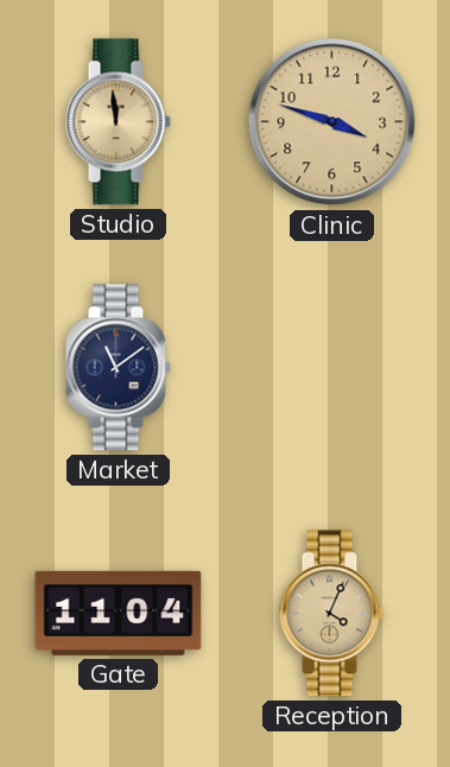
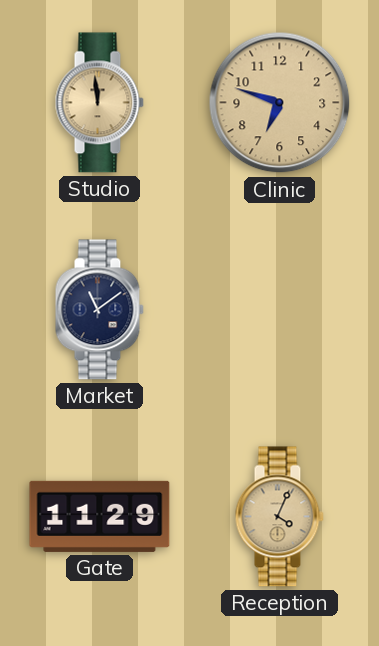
Clinic: 3:48 -> 6:48
Gate: 11:04 -> 11:29
